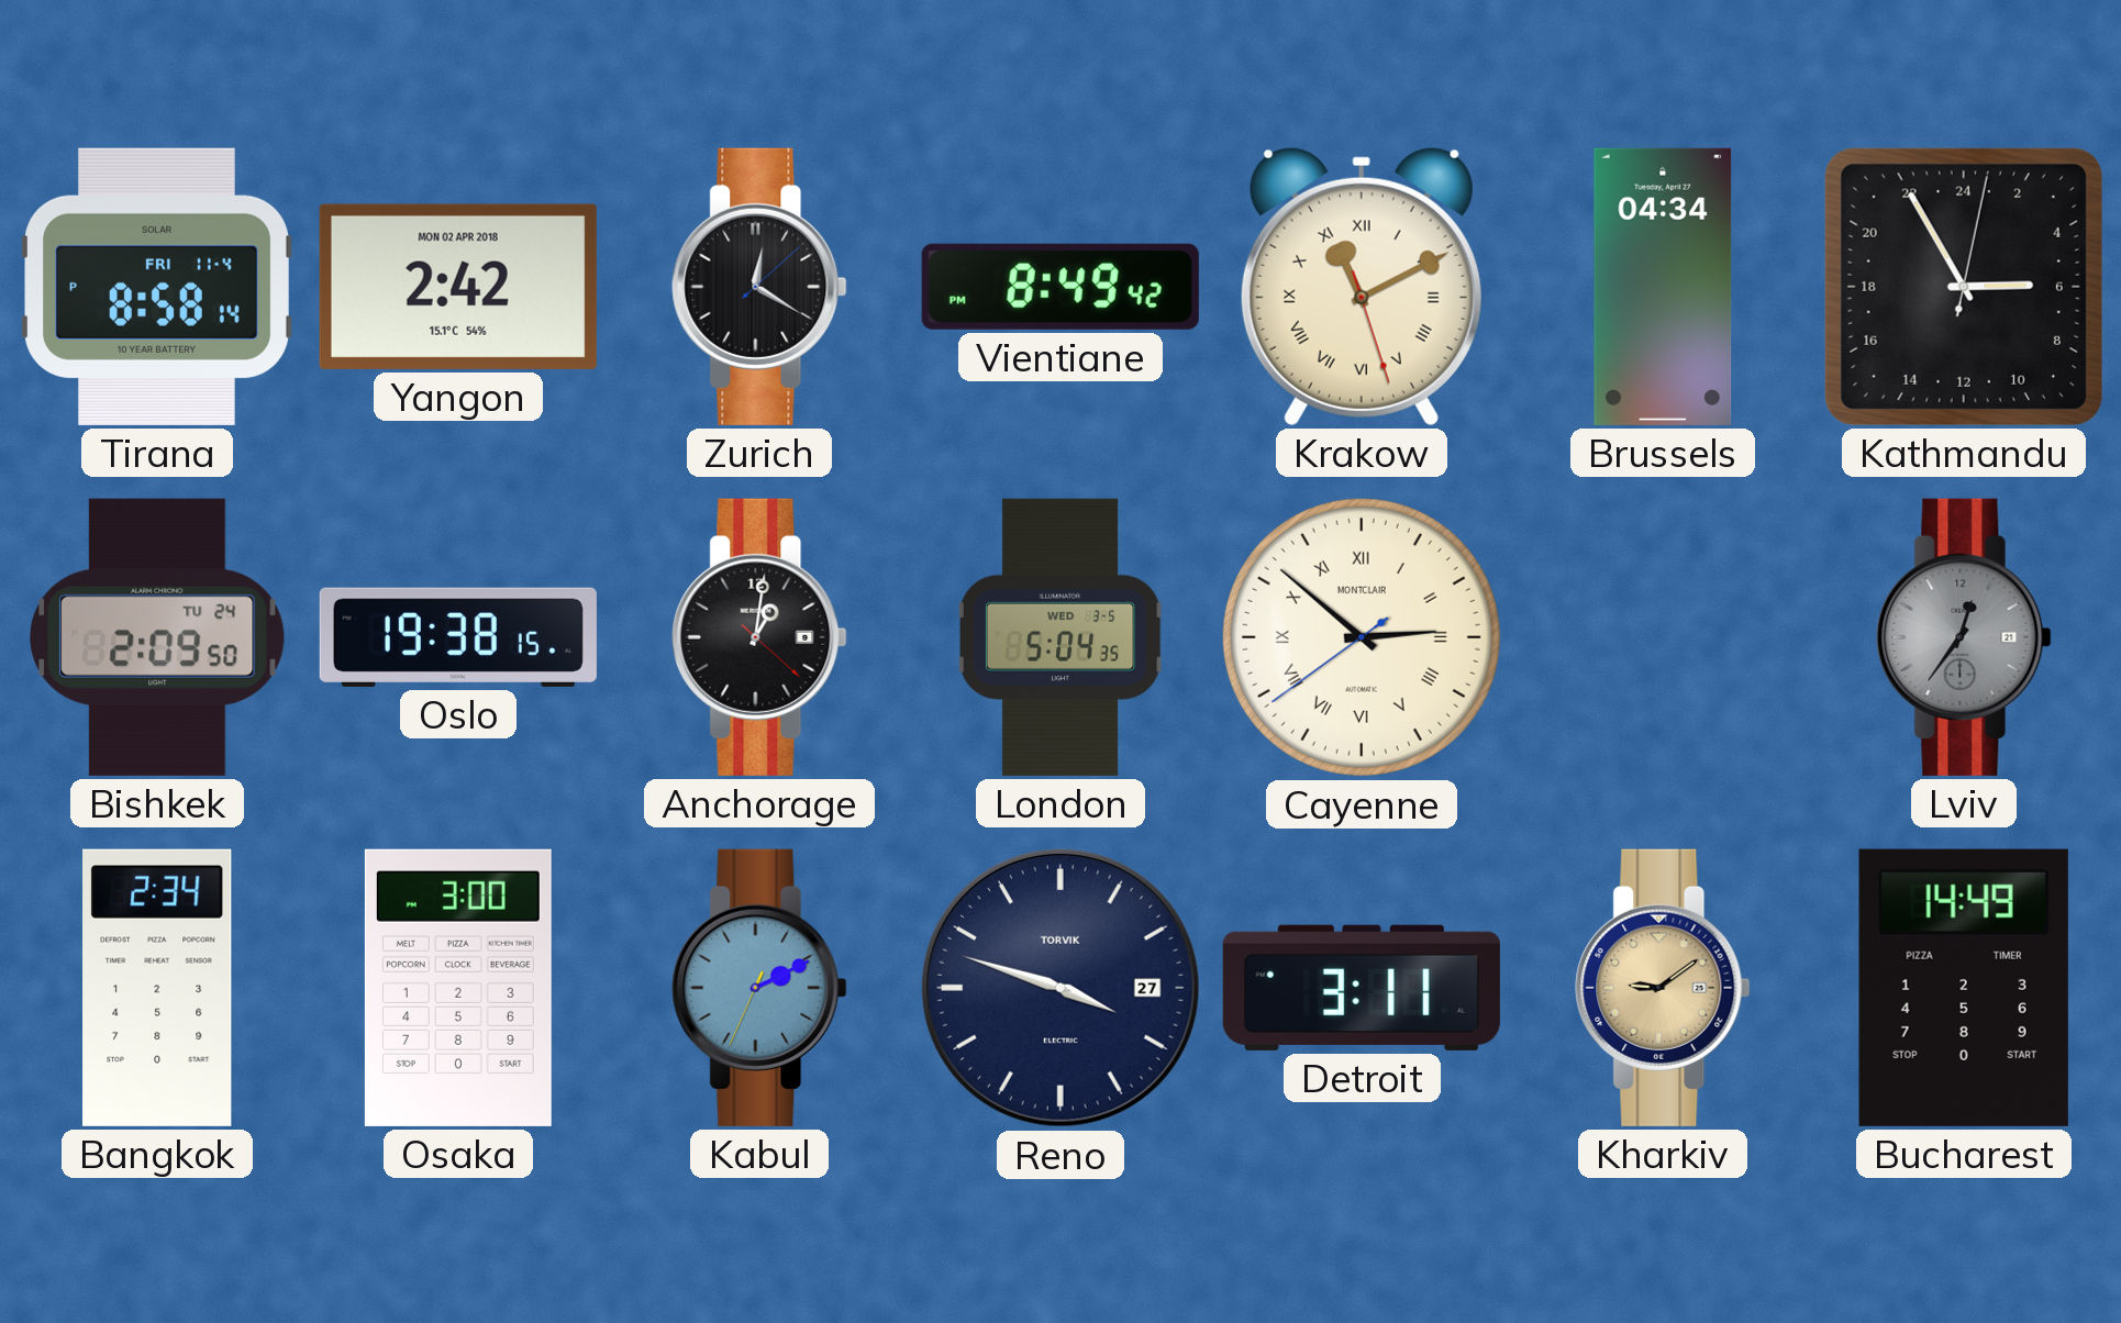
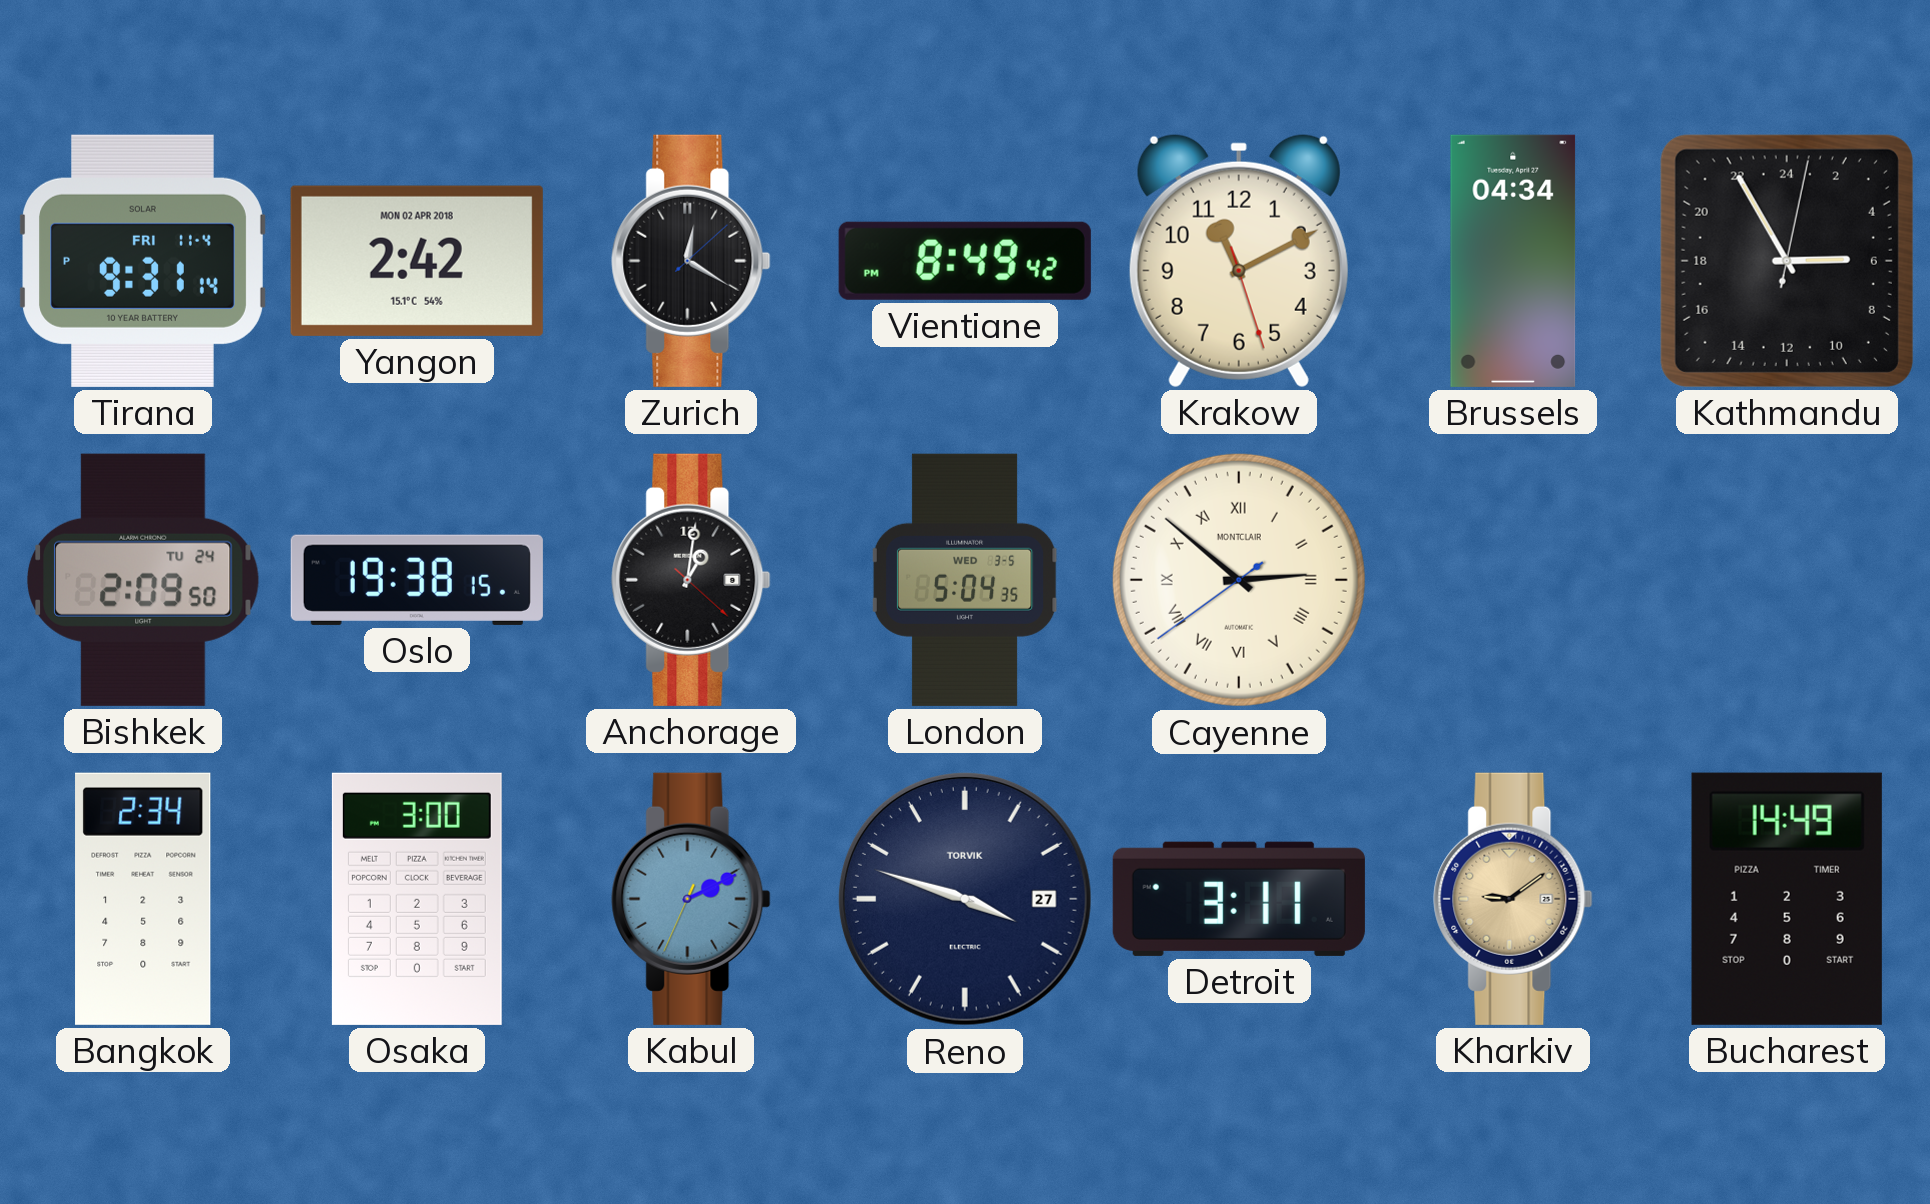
Tirana: 8:58 -> 9:31
Krakow numerals: Roman -> Arabic
Lviv: 12:36 -> none
